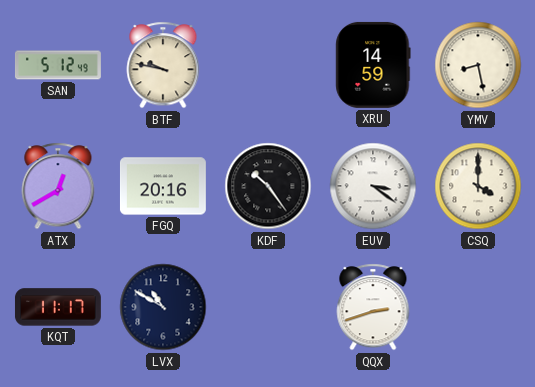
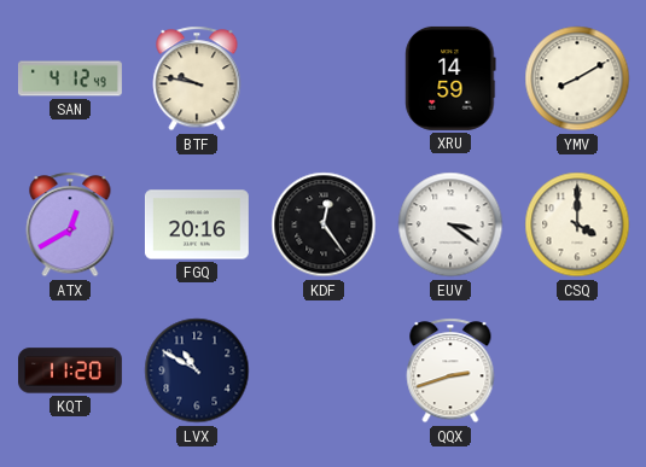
SAN: 5:12 -> 4:12
YMV: 8:28 -> 8:10
KDF: 10:24 -> 12:24
KQT: 11:17 -> 11:20
